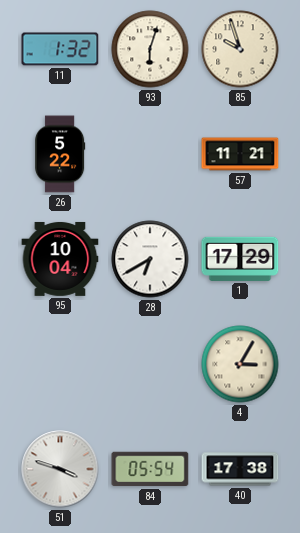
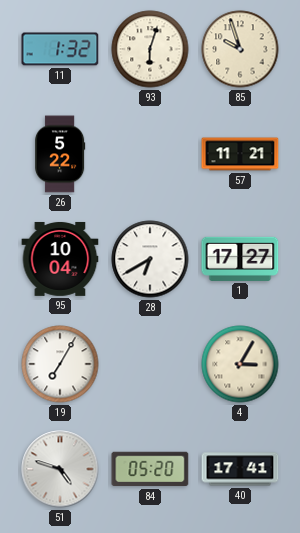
1: 17:29 -> 17:27
19: none -> 7:05
51: 3:48 -> 4:48
84: 05:54 -> 05:20
40: 17:38 -> 17:41
